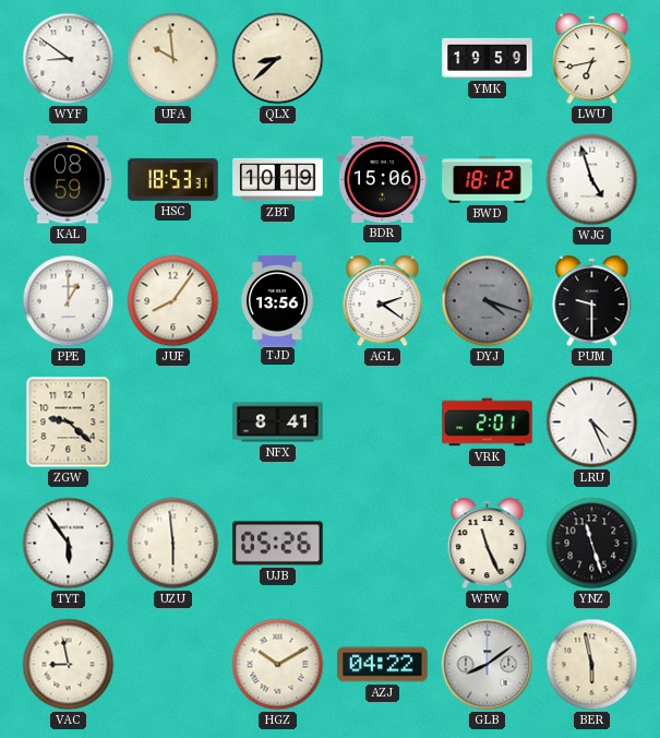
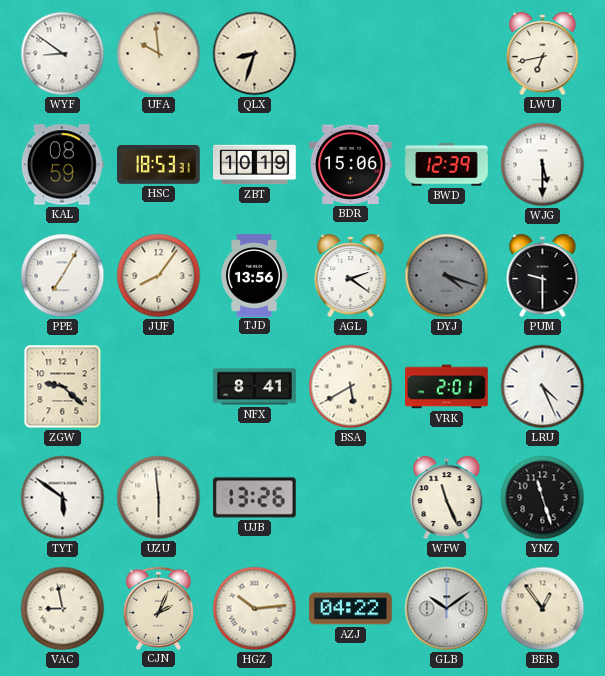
QLX: 8:38 -> 8:33
YMK: 19:59 -> none
BWD: 18:12 -> 12:39
WJG: 4:57 -> 5:30
PPE: 1:00 -> 7:05
BSA: none -> 5:40
TYT: 5:54 -> 5:51
UJB: 05:26 -> 13:26
CJN: none -> 2:04
HGZ: 10:10 -> 10:14
GLB: 8:09 -> 10:09
BER: 5:58 -> 12:54
